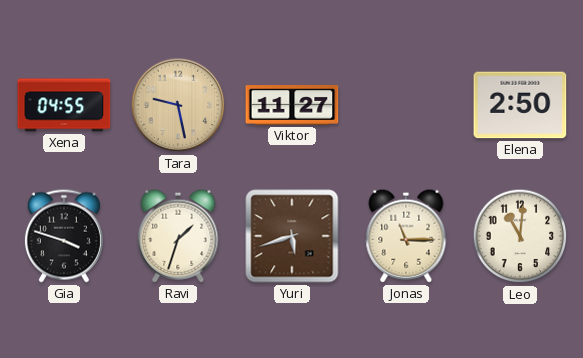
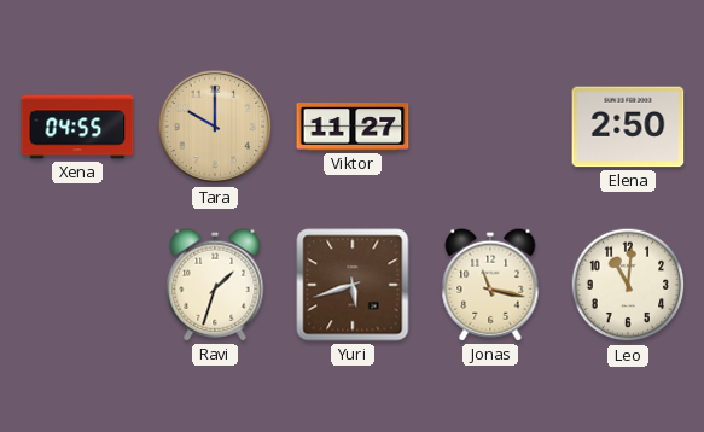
Tara: 9:28 -> 10:00
Gia: 3:48 -> none
Jonas: 11:15 -> 11:17
